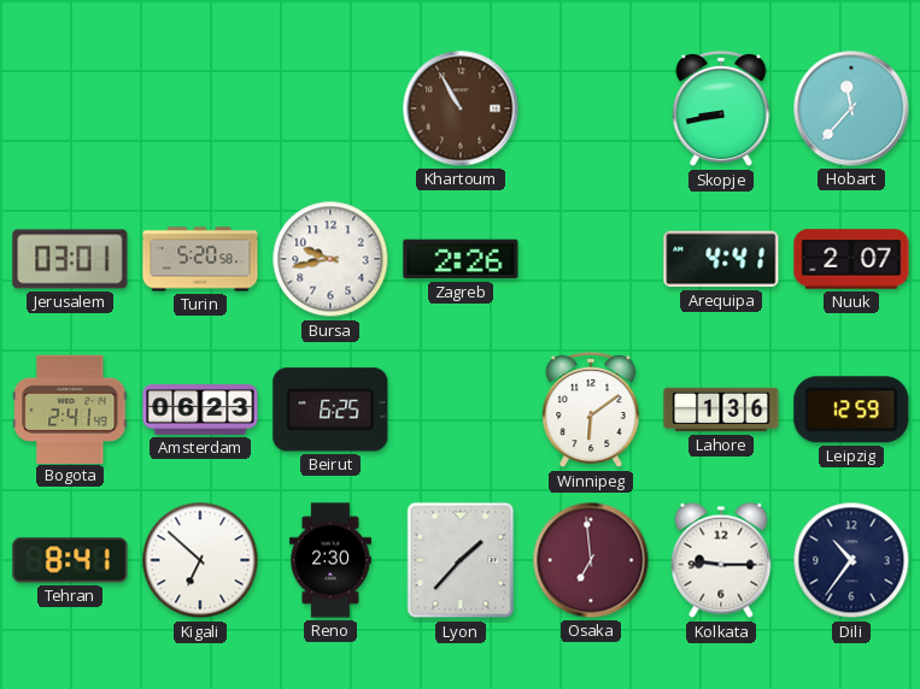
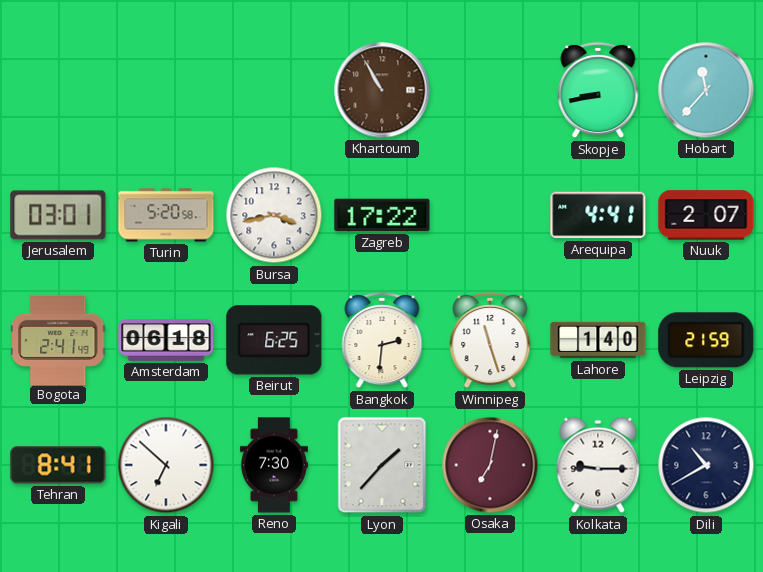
Bursa: 9:43 -> 3:43
Zagreb: 2:26 -> 17:22
Amsterdam: 06:23 -> 06:18
Bangkok: none -> 2:31
Winnipeg: 6:09 -> 11:27
Lahore: 1:36 -> 1:40
Leipzig: 12:59 -> 21:59
Reno: 2:30 -> 7:30
Osaka: 6:59 -> 7:02
Dili: 10:36 -> 10:40
